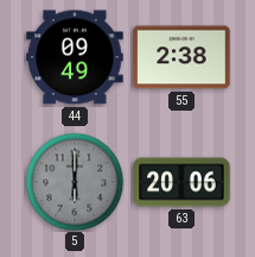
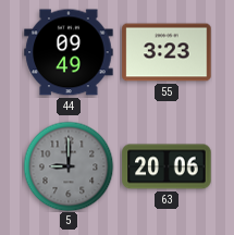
55: 2:38 -> 3:23
5: 6:00 -> 9:00
